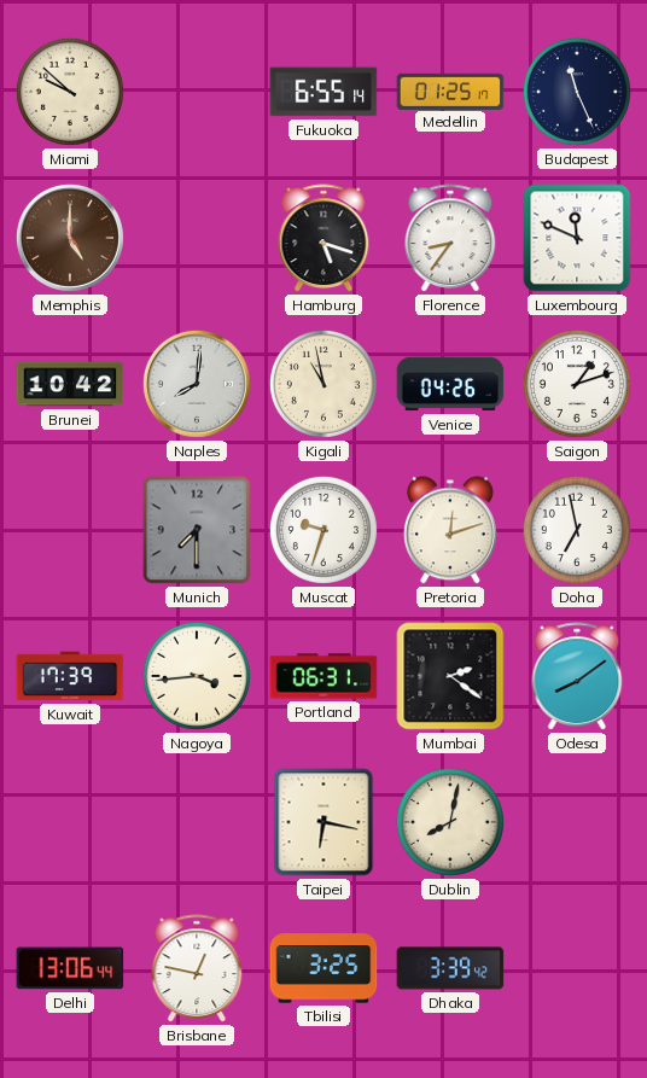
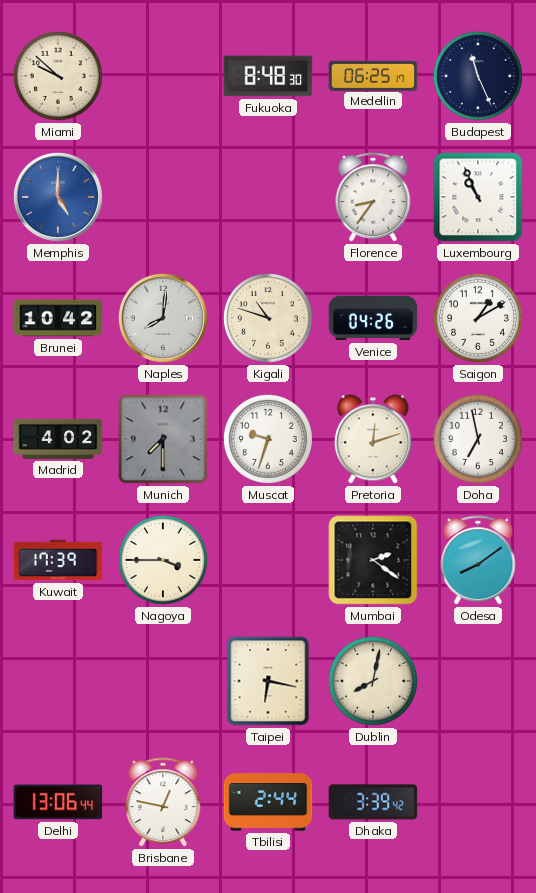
Fukuoka: 6:55 -> 8:48
Medellin: 01:25 -> 06:25
Memphis dial: brown -> blue
Hamburg: 5:18 -> none
Luxembourg: 11:49 -> 10:56
Kigali: 10:58 -> 10:48
Saigon: 1:12 -> 1:10
Madrid: none -> 4:02
Nagoya: 3:44 -> 3:45
Portland: 06:31 -> none
Tbilisi: 3:25 -> 2:44
